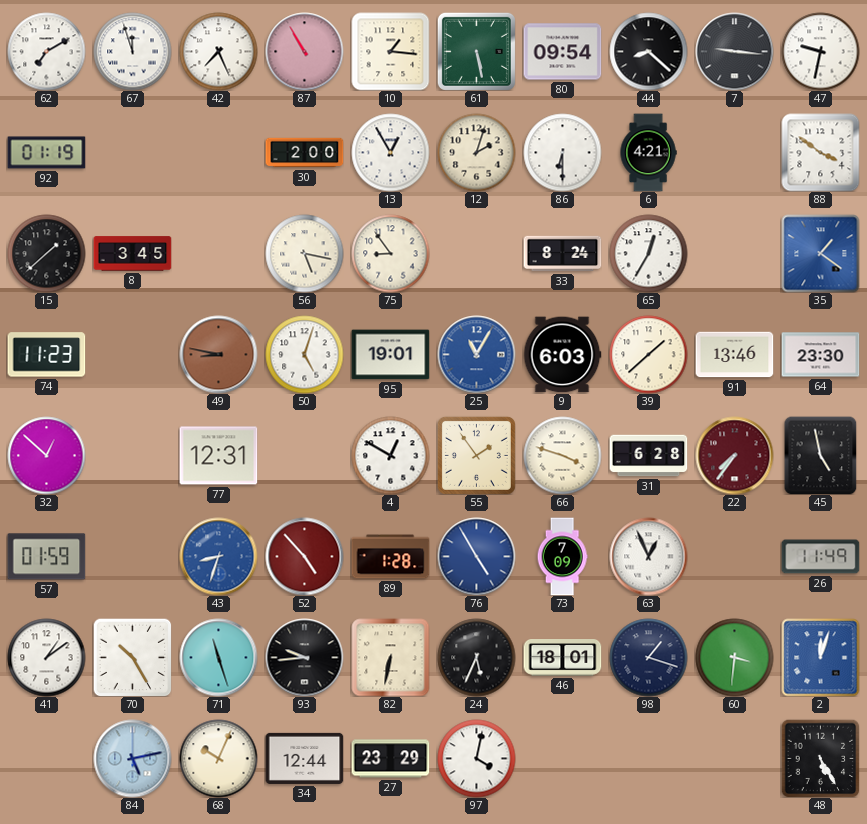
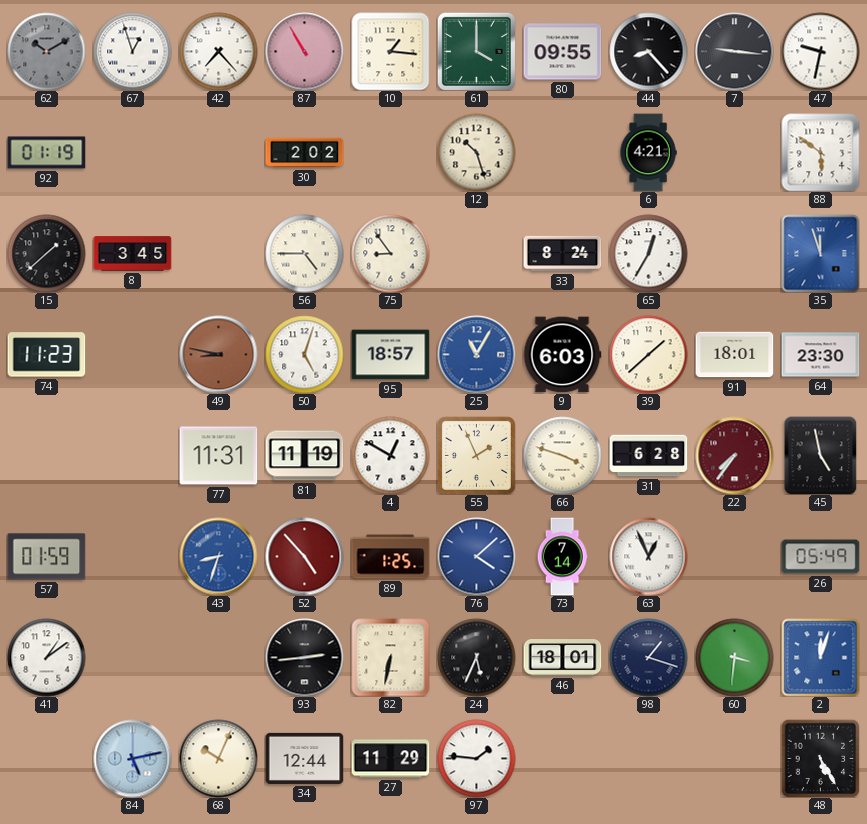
62: 7:10 -> 10:10
62 dial: white -> grey
67: 11:57 -> 12:57
42: 7:26 -> 7:23
61: 5:28 -> 4:00
80: 09:54 -> 09:55
44: 8:22 -> 8:23
30: 2:00 -> 2:02
13: 12:55 -> none
12: 2:03 -> 10:27
86: 6:30 -> none
88: 3:51 -> 5:51
56: 5:17 -> 4:45
35: 1:21 -> 11:57
95: 19:01 -> 18:57
91: 13:46 -> 18:01
32: 12:52 -> none
77: 12:31 -> 11:31
81: none -> 11:19
55: 1:54 -> 1:56
89: 1:28 -> 1:25
76: 4:55 -> 4:08
73: 7:09 -> 7:14
26: 11:49 -> 05:49
70: 10:25 -> none
71: 11:27 -> none
93: 9:44 -> 2:44
27: 23:29 -> 11:29
97: 4:02 -> 1:46
